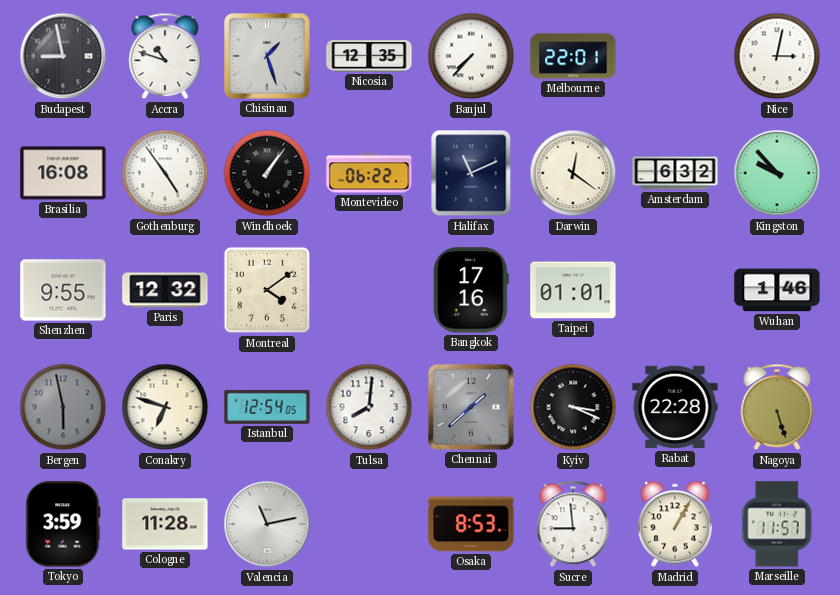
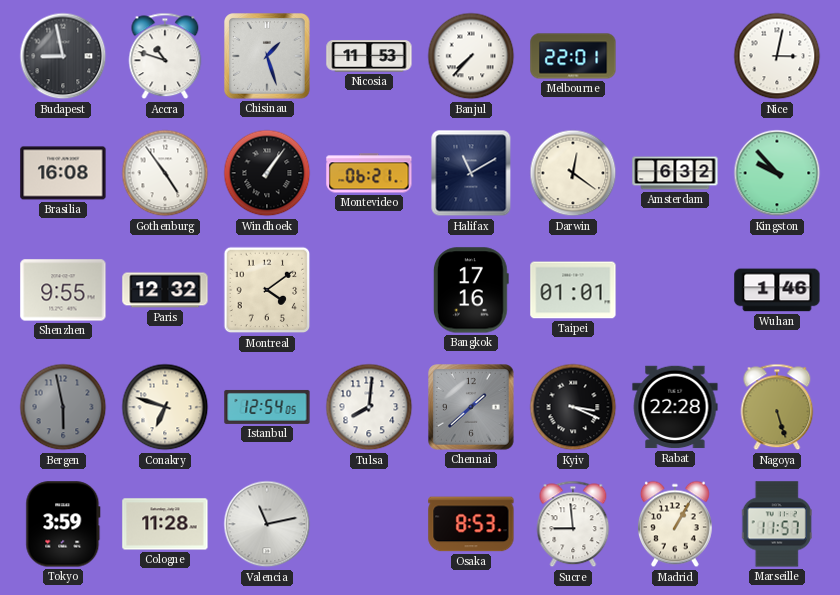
Nicosia: 12:35 -> 11:53
Montevideo: 06:22 -> 06:21
Halifax: 11:11 -> 11:10
